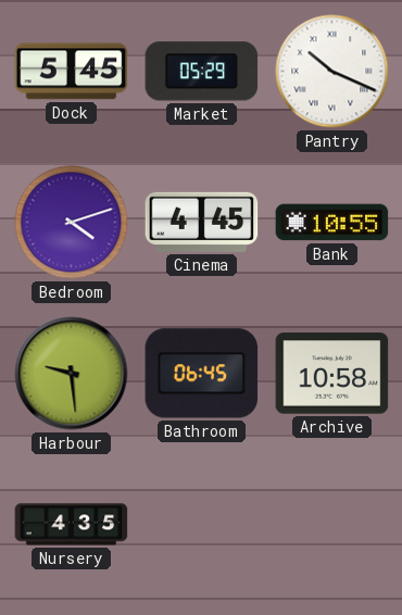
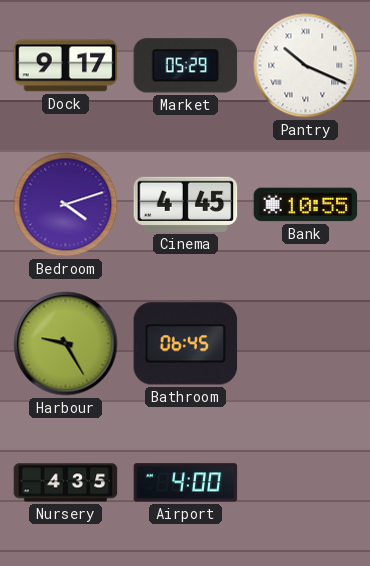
Dock: 5:45 -> 9:17
Harbour: 9:29 -> 9:25
Archive: 10:58 -> none
Airport: none -> 4:00
